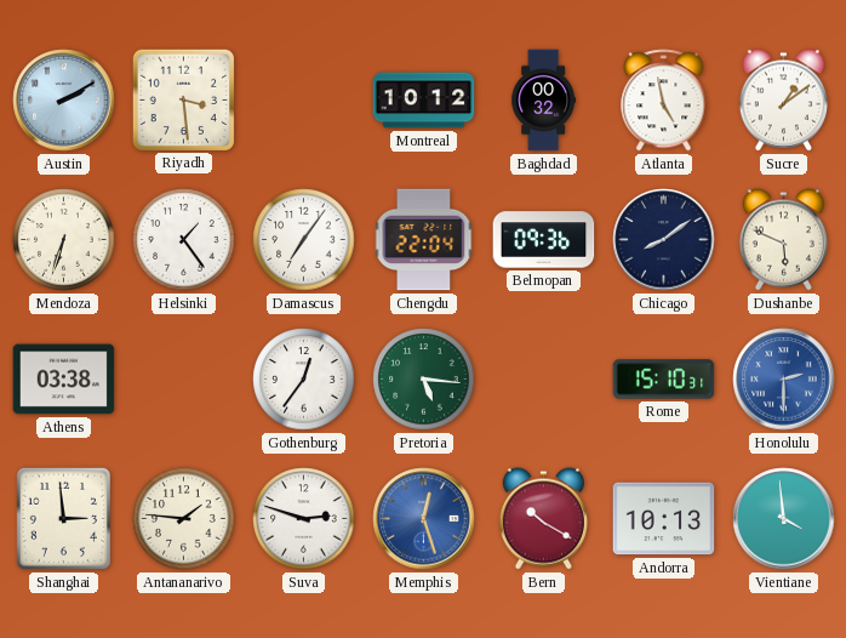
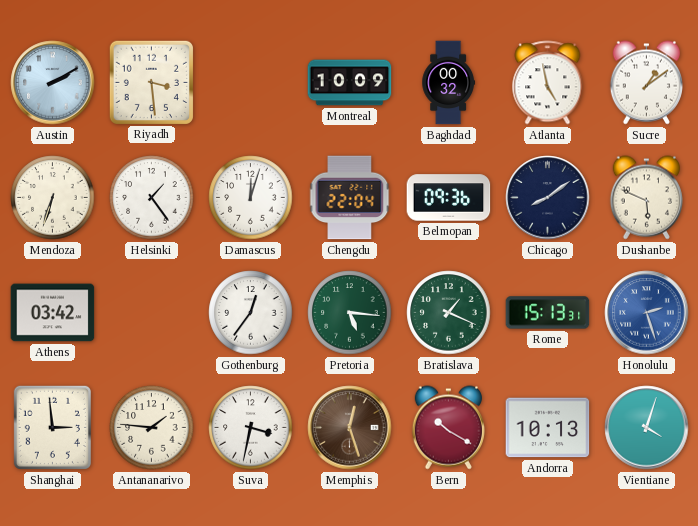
Montreal: 10:12 -> 10:09
Damascus: 7:06 -> 12:03
Athens: 03:38 -> 03:42
Bratislava: none -> 1:19
Rome: 15:10 -> 15:13
Honolulu: 2:30 -> 2:27
Suva: 2:48 -> 3:32
Memphis dial: blue -> brown
Vientiane: 3:59 -> 4:03
